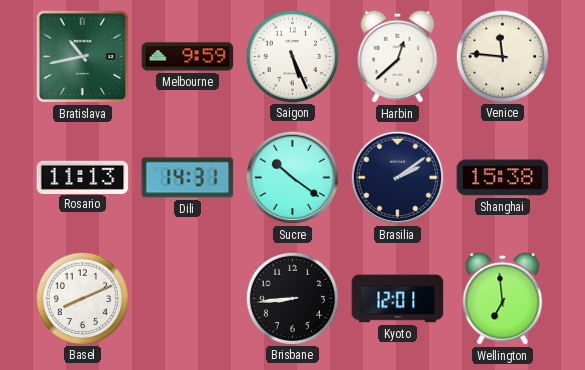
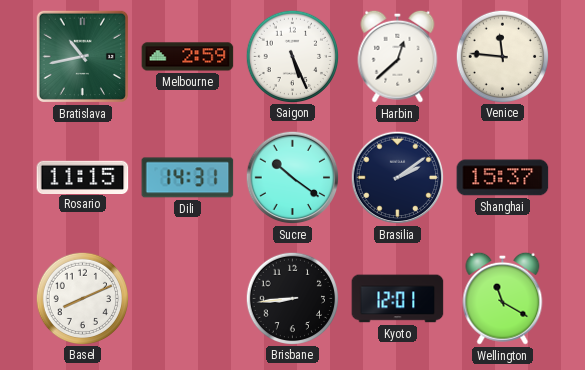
Melbourne: 9:59 -> 2:59
Rosario: 11:13 -> 11:15
Shanghai: 15:38 -> 15:37
Wellington: 6:59 -> 11:20
